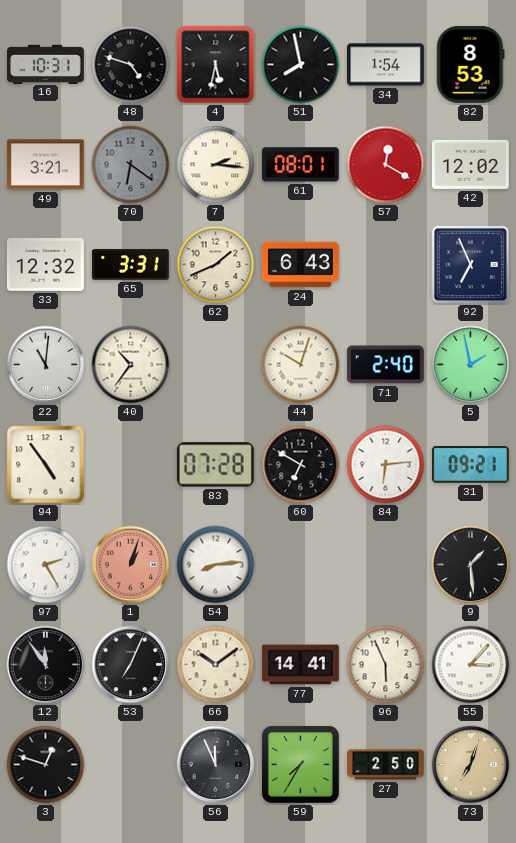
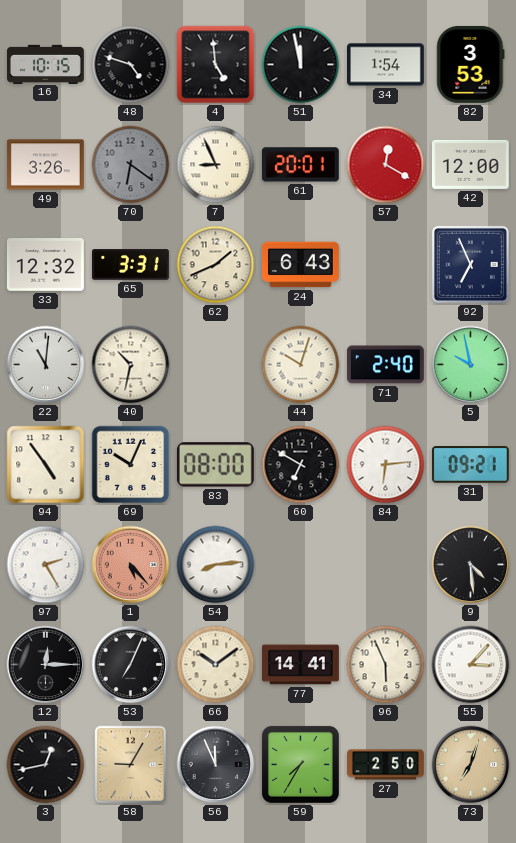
16: 10:31 -> 10:15
4: 5:32 -> 4:59
51: 7:58 -> 11:58
82: 8:53 -> 3:53
49: 3:21 -> 3:26
7: 2:16 -> 8:56
61: 08:01 -> 20:01
42: 12:02 -> 12:00
40: 10:36 -> 10:32
5: 1:58 -> 9:58
69: none -> 10:04
83: 07:28 -> 08:00
1: 1:03 -> 5:23
9: 1:29 -> 4:29
12: 11:54 -> 12:15
3: 12:48 -> 12:43
58: none -> 9:05
